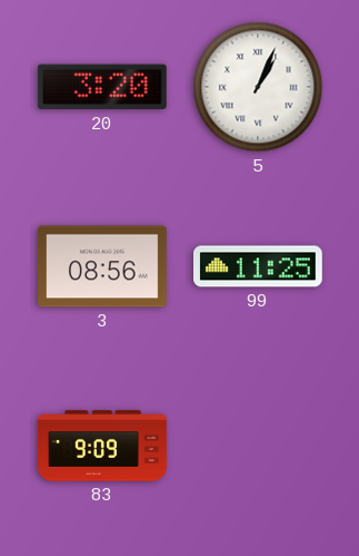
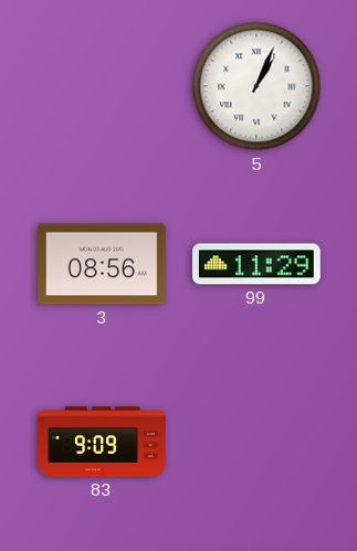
20: 3:20 -> none
99: 11:25 -> 11:29
